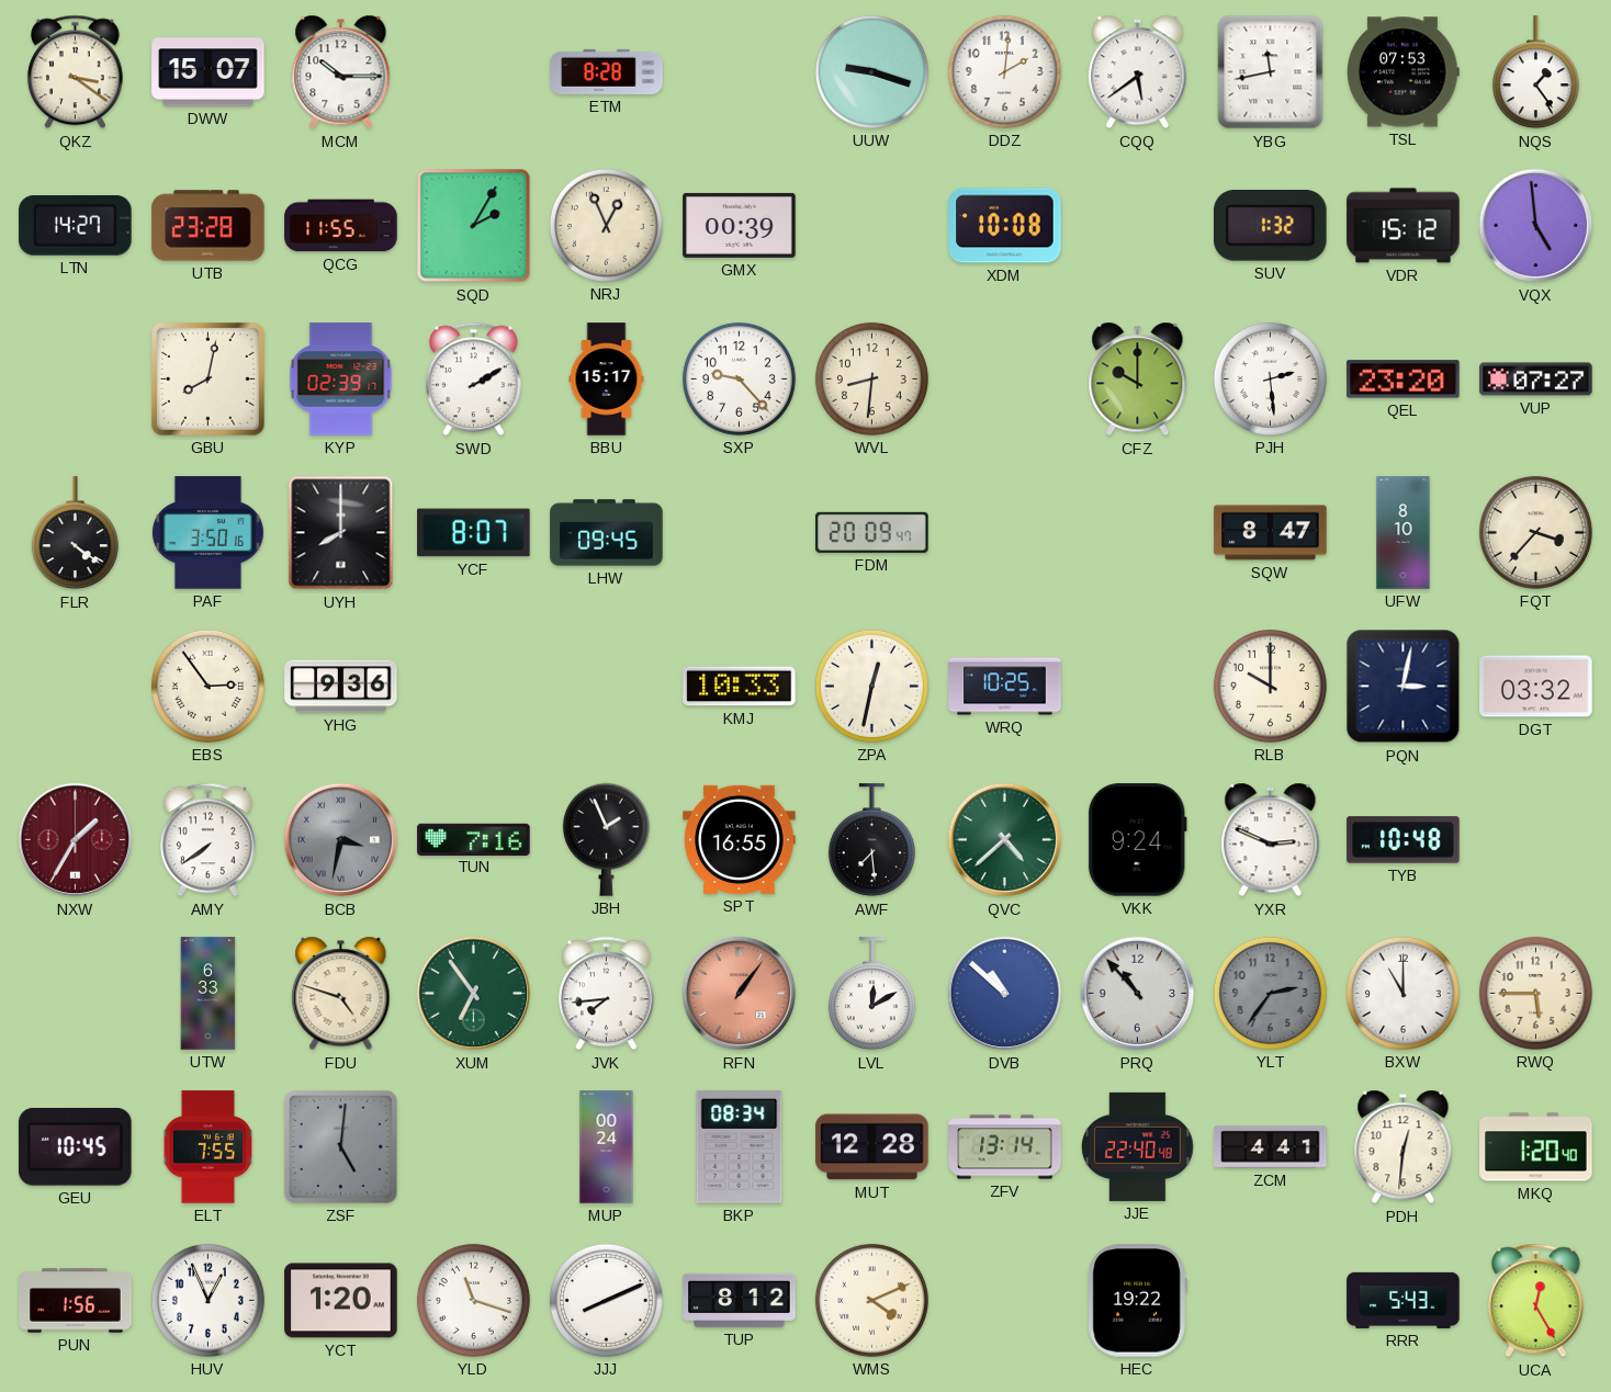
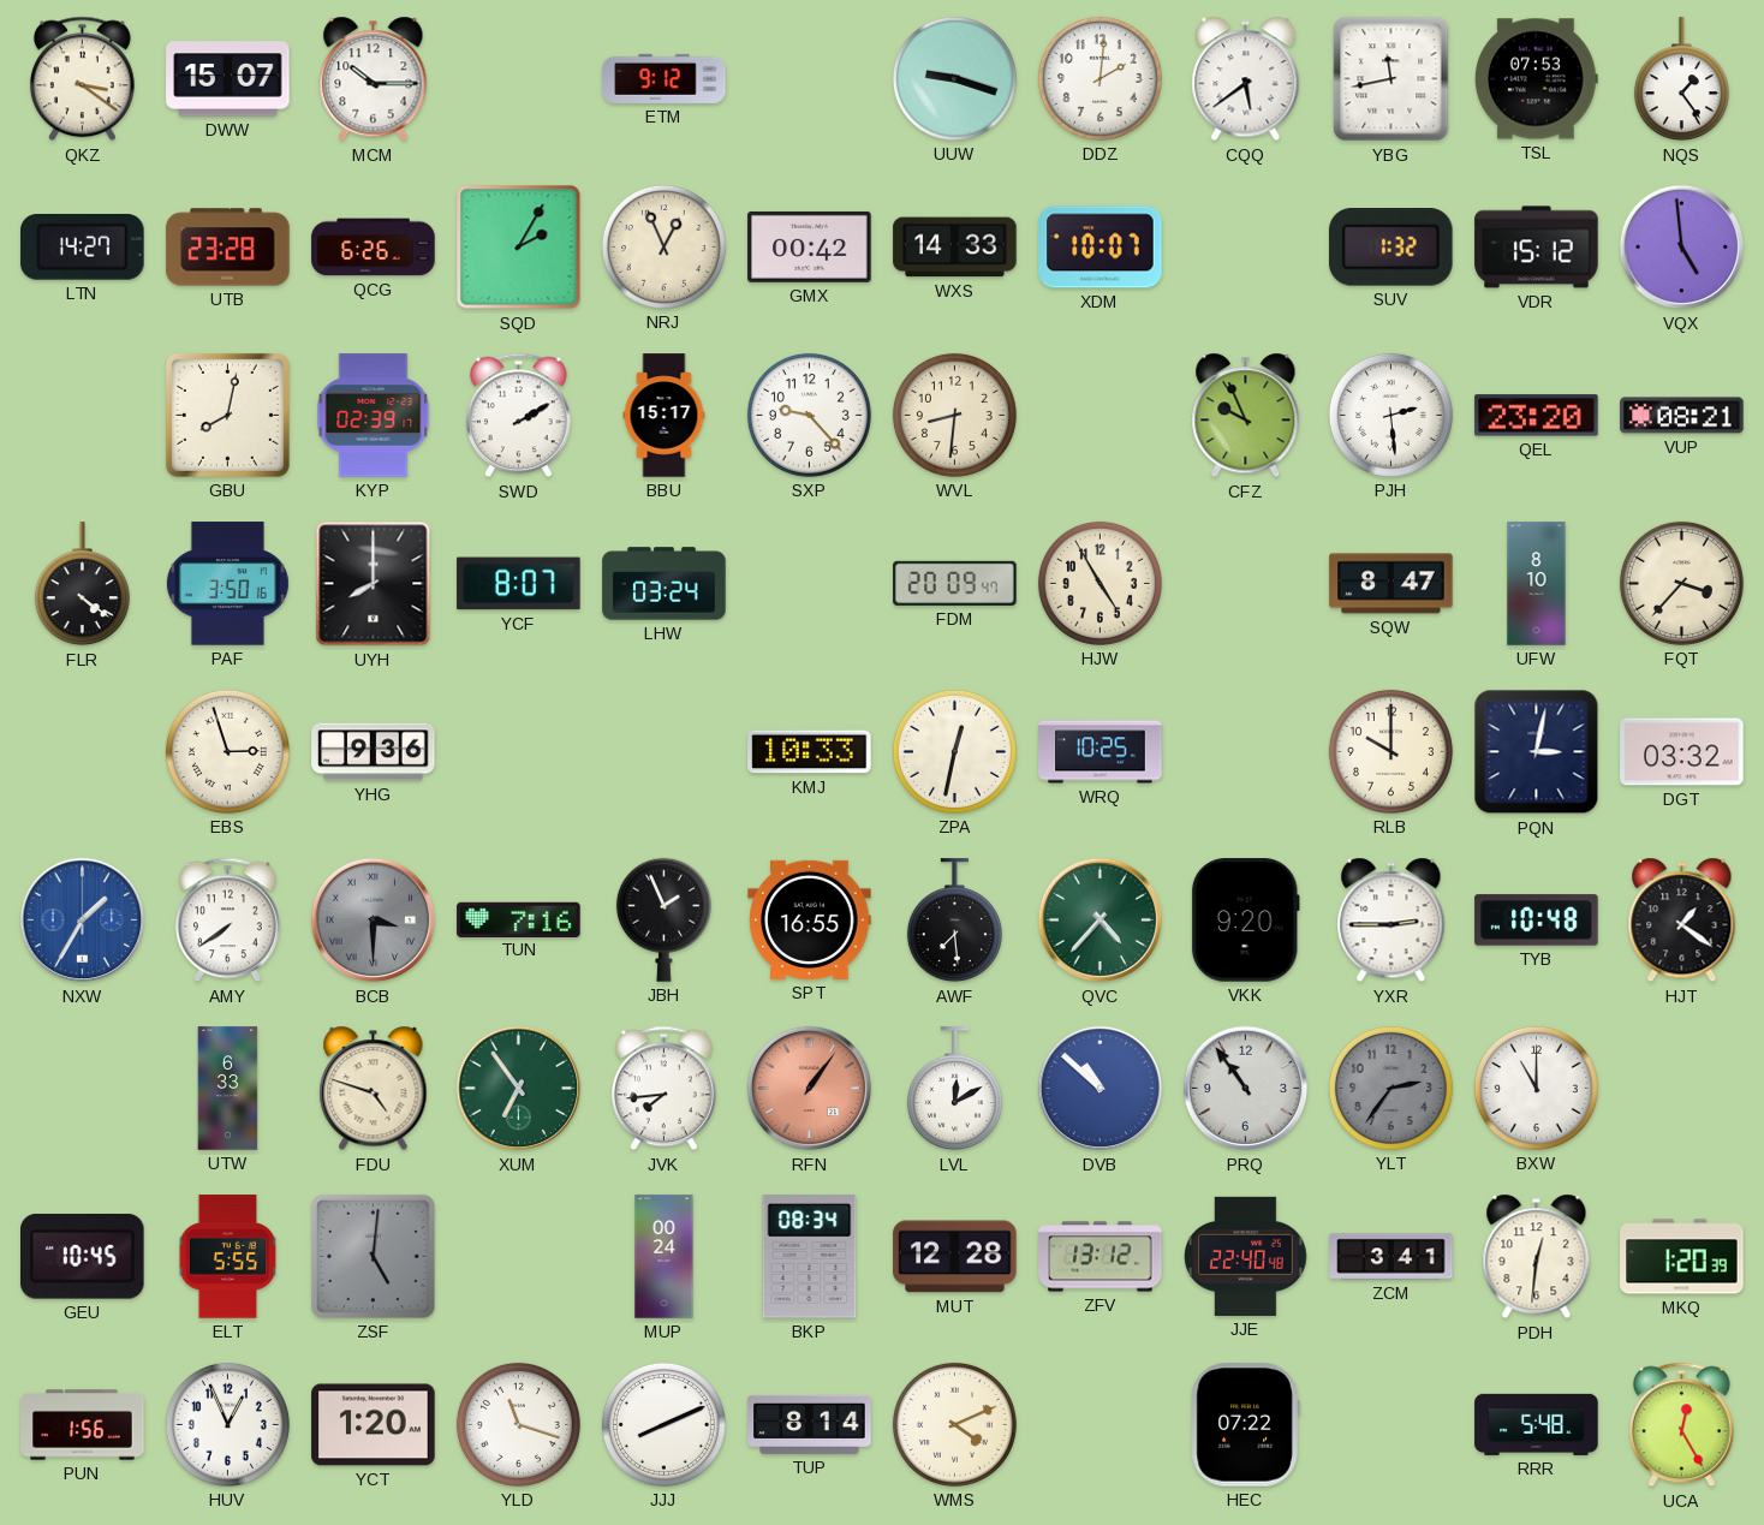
ETM: 8:28 -> 9:12
QCG: 11:55 -> 6:26
GMX: 00:39 -> 00:42
WXS: none -> 14:33
XDM: 10:08 -> 10:07
CFZ: 10:00 -> 9:56
VUP: 07:27 -> 08:21
LHW: 09:45 -> 03:24
HJW: none -> 4:55
EBS: 2:54 -> 2:57
NXW dial: burgundy -> blue
BCB: 3:32 -> 3:30
QVC: 4:38 -> 4:37
VKK: 9:24 -> 9:20
YXR: 2:49 -> 2:45
HJT: none -> 1:21
PRQ: 10:53 -> 10:54
RWQ: 5:45 -> none
ELT: 7:55 -> 5:55
ZFV: 13:14 -> 13:12
ZCM: 4:41 -> 3:41
MKQ: 1:20:40 -> 1:20:39
TUP: 8:12 -> 8:14
HEC: 19:22 -> 07:22
RRR: 5:43 -> 5:48
